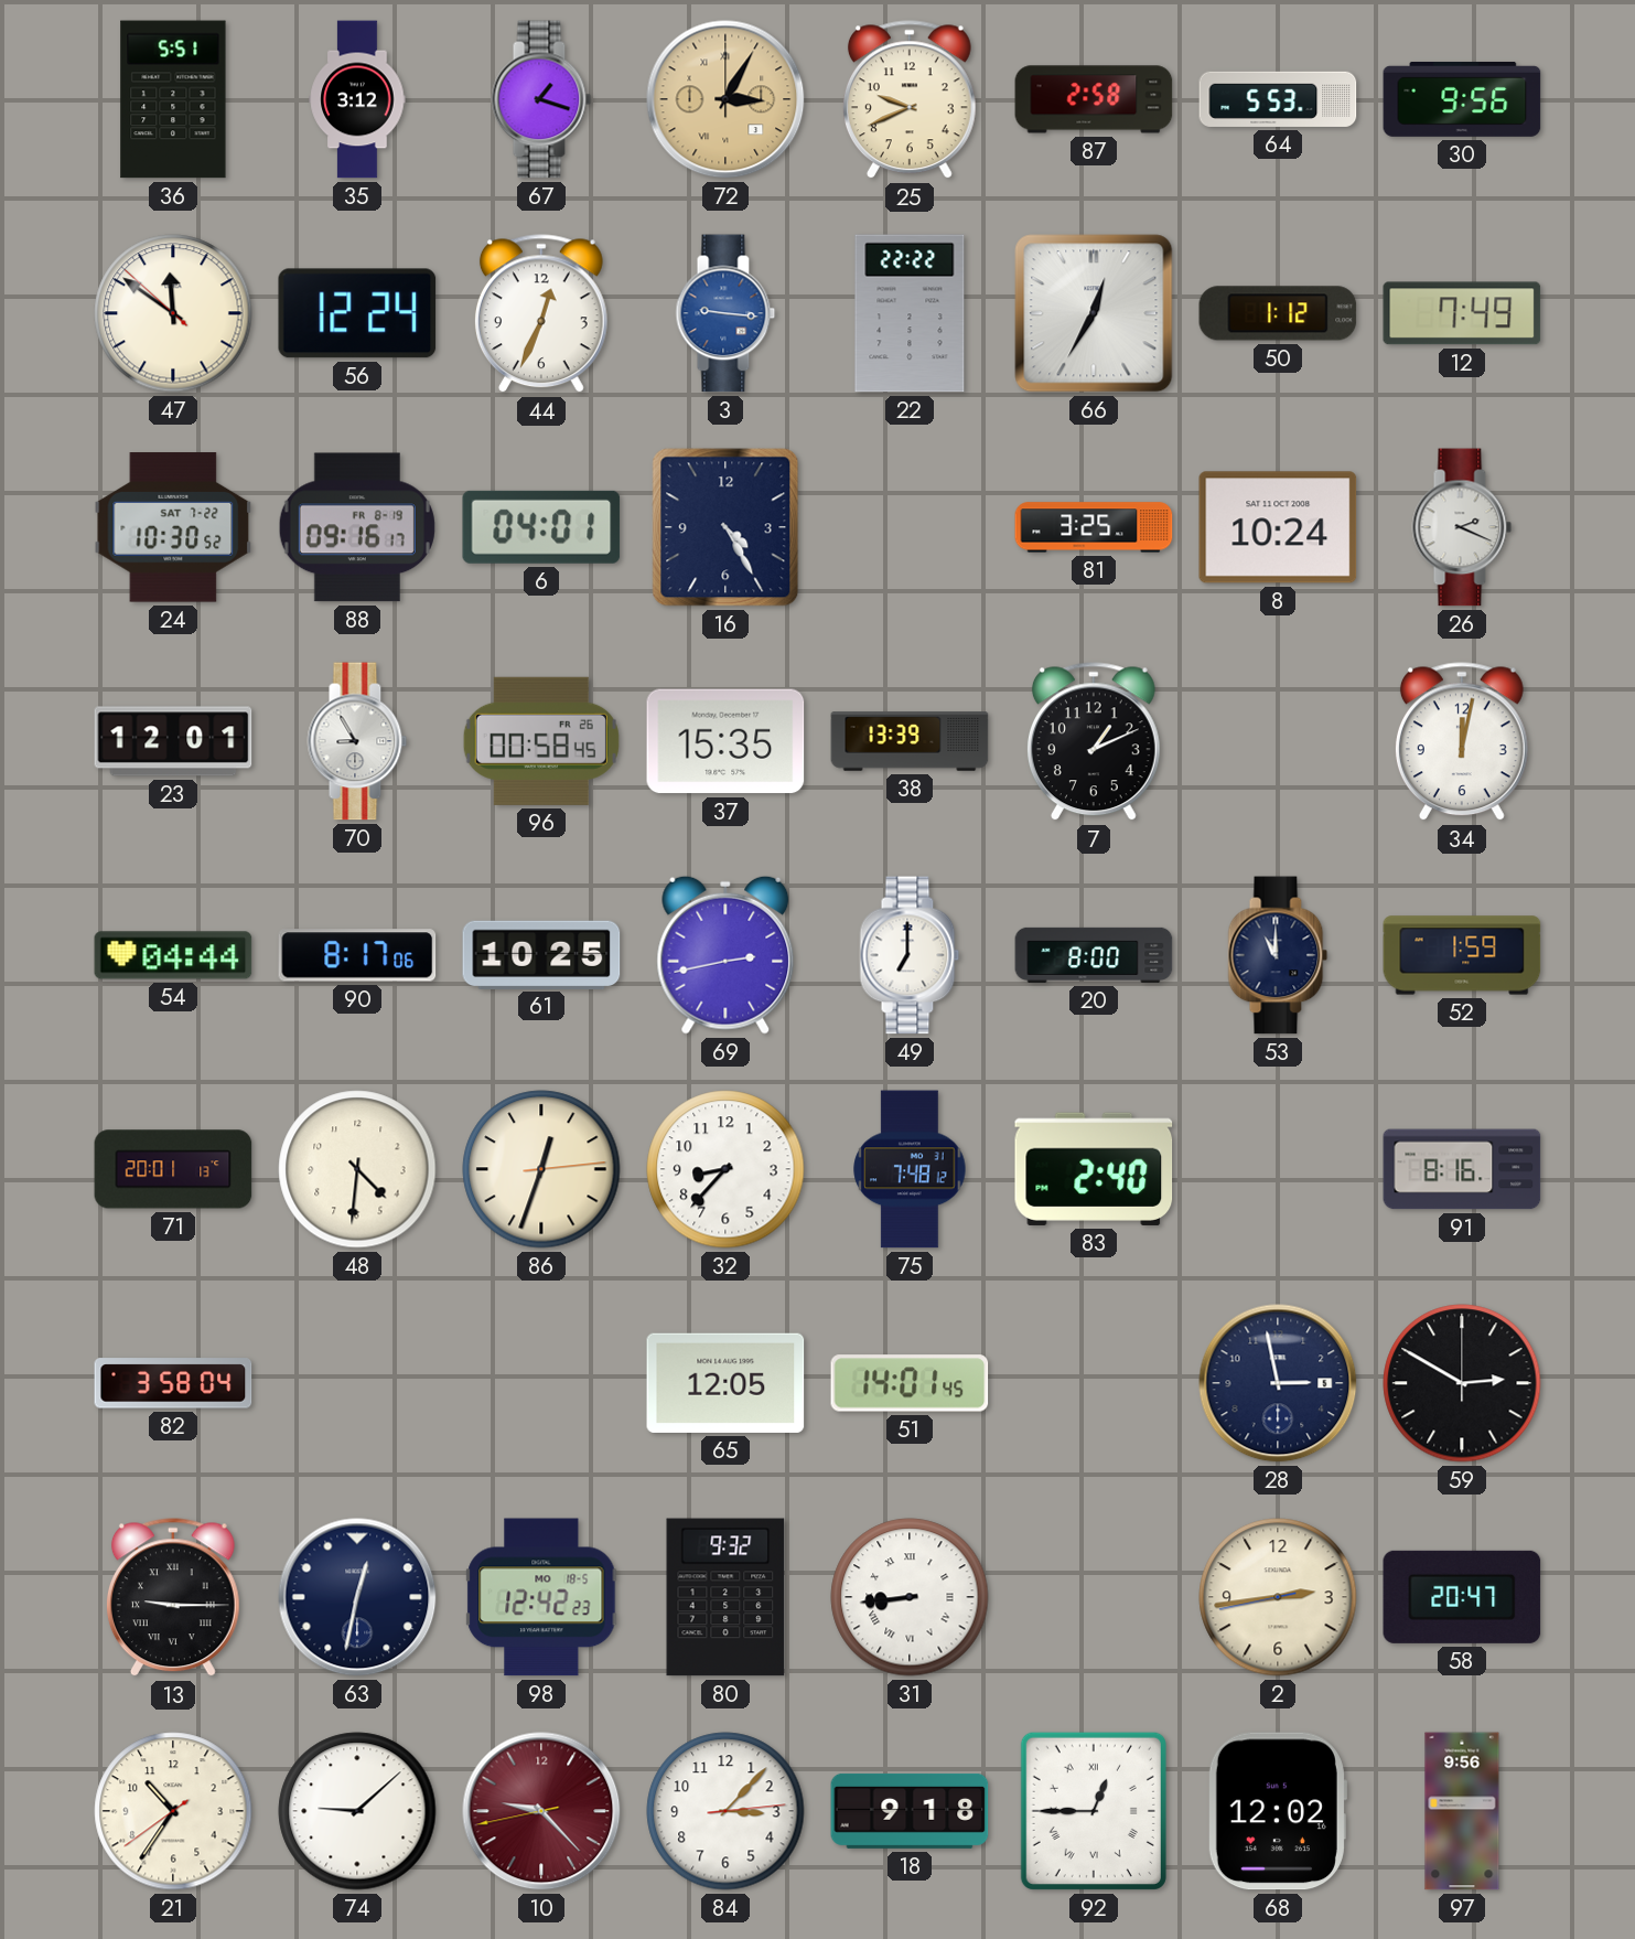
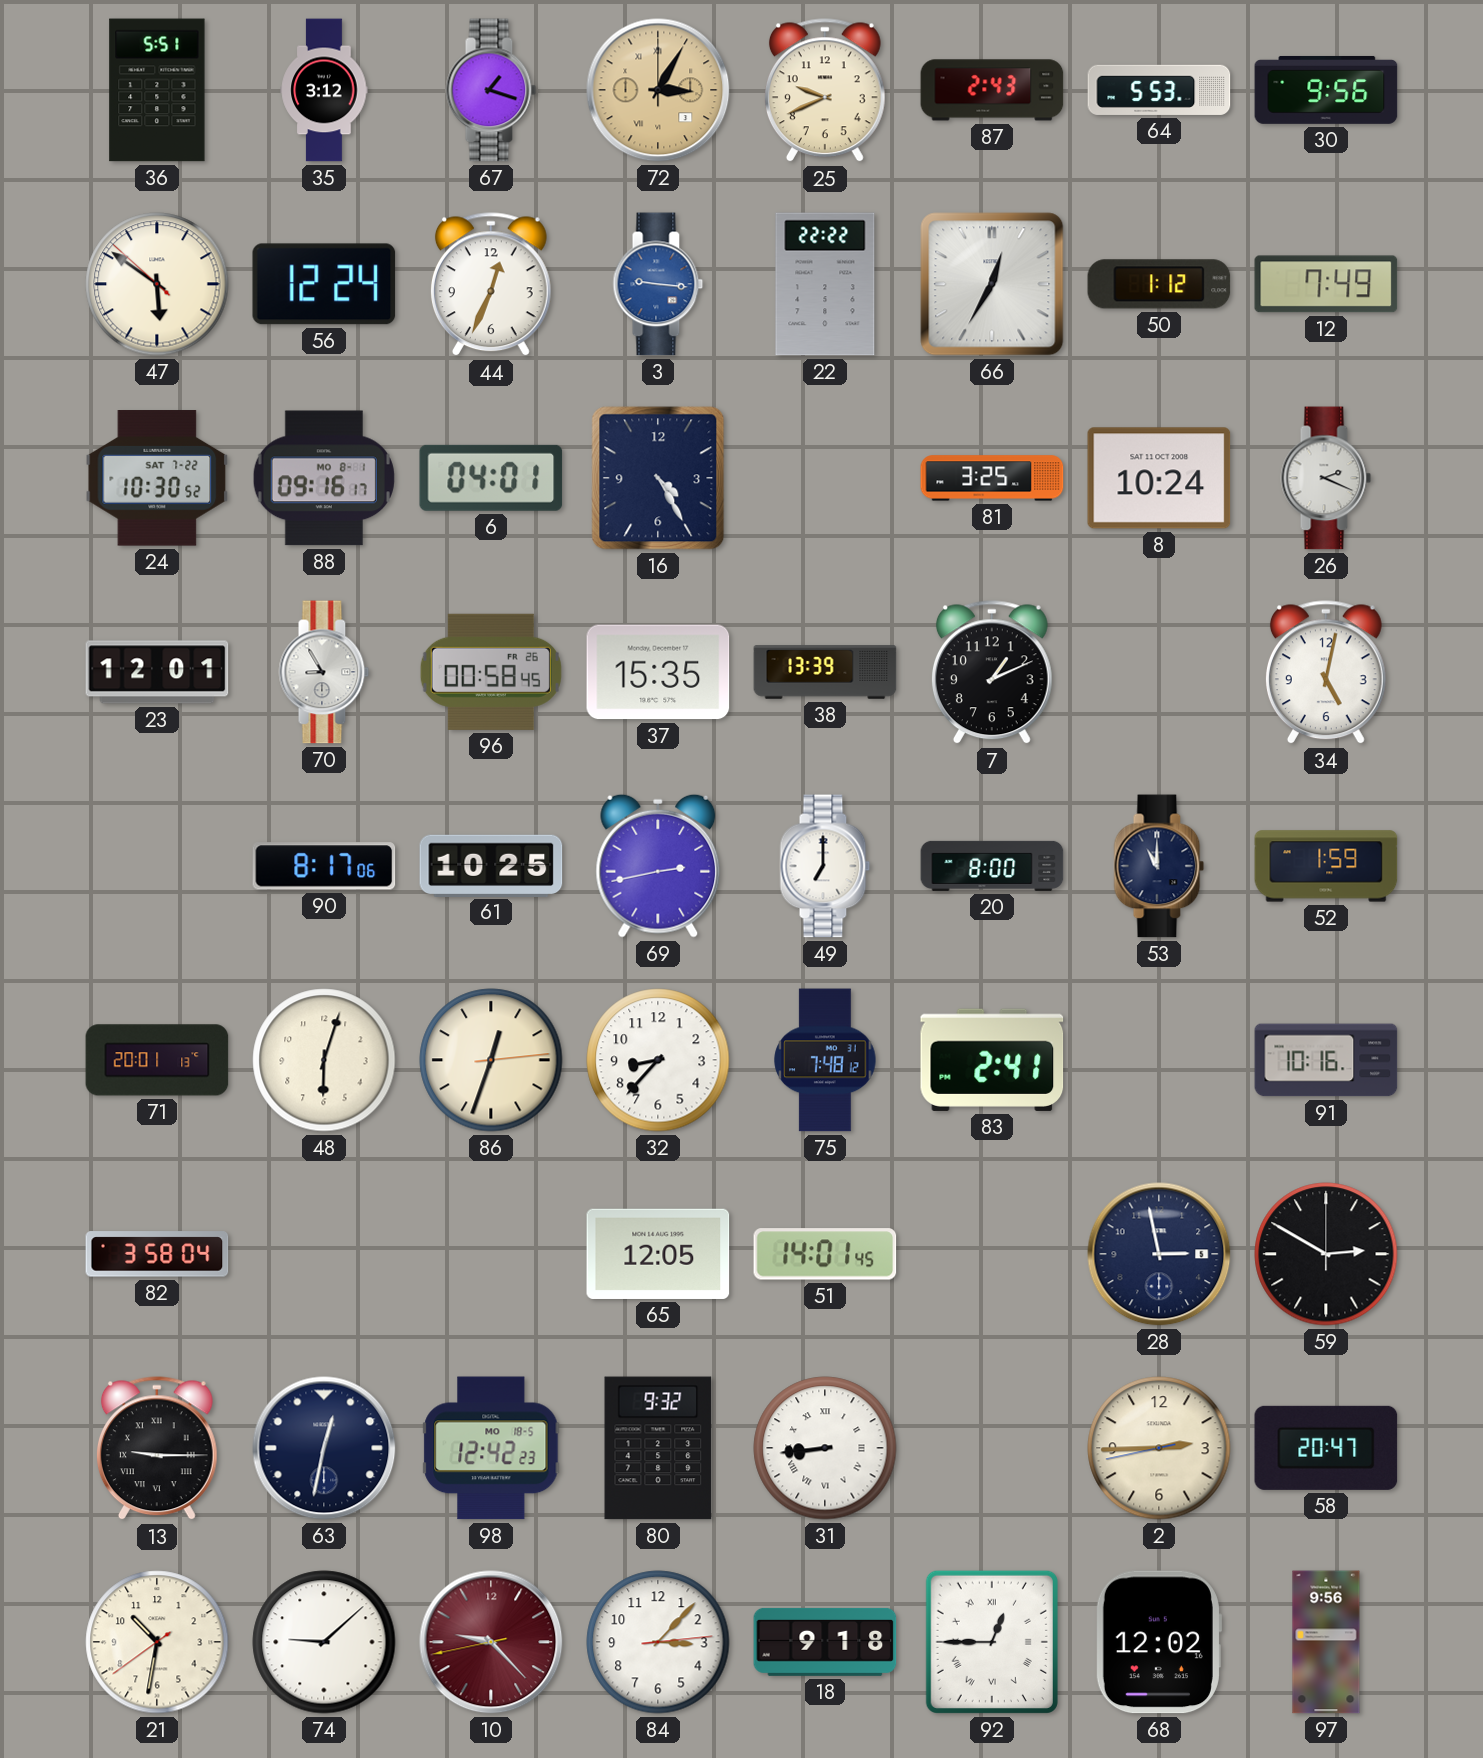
87: 2:58 -> 2:43
47: 11:50 -> 5:50
88 date: FR 8-19 -> MO 8-1
34: 12:02 -> 5:02
54: 04:44 -> none
48: 4:31 -> 6:03
83: 2:40 -> 2:41
91: 8:16 -> 10:16
2: 2:43 -> 2:44
21: 10:35 -> 10:31
